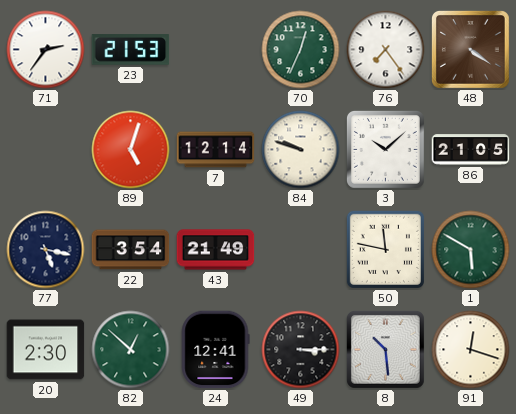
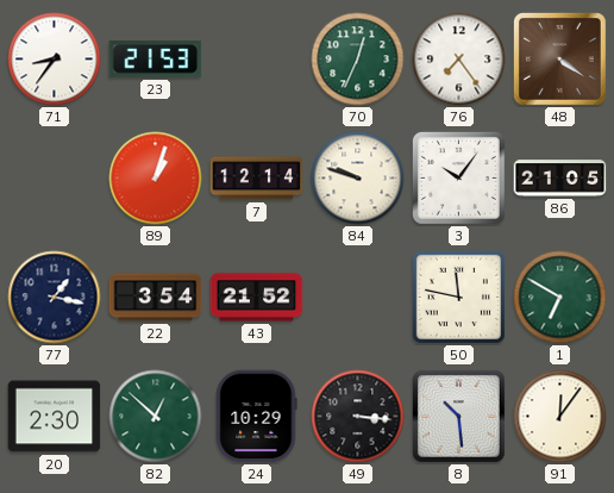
71: 2:36 -> 8:36
89: 5:03 -> 1:03
3: 10:08 -> 10:06
77: 5:17 -> 1:17
43: 21:49 -> 21:52
1: 5:50 -> 6:50
24: 12:41 -> 10:29
49: 3:15 -> 3:16
91: 12:18 -> 12:06
